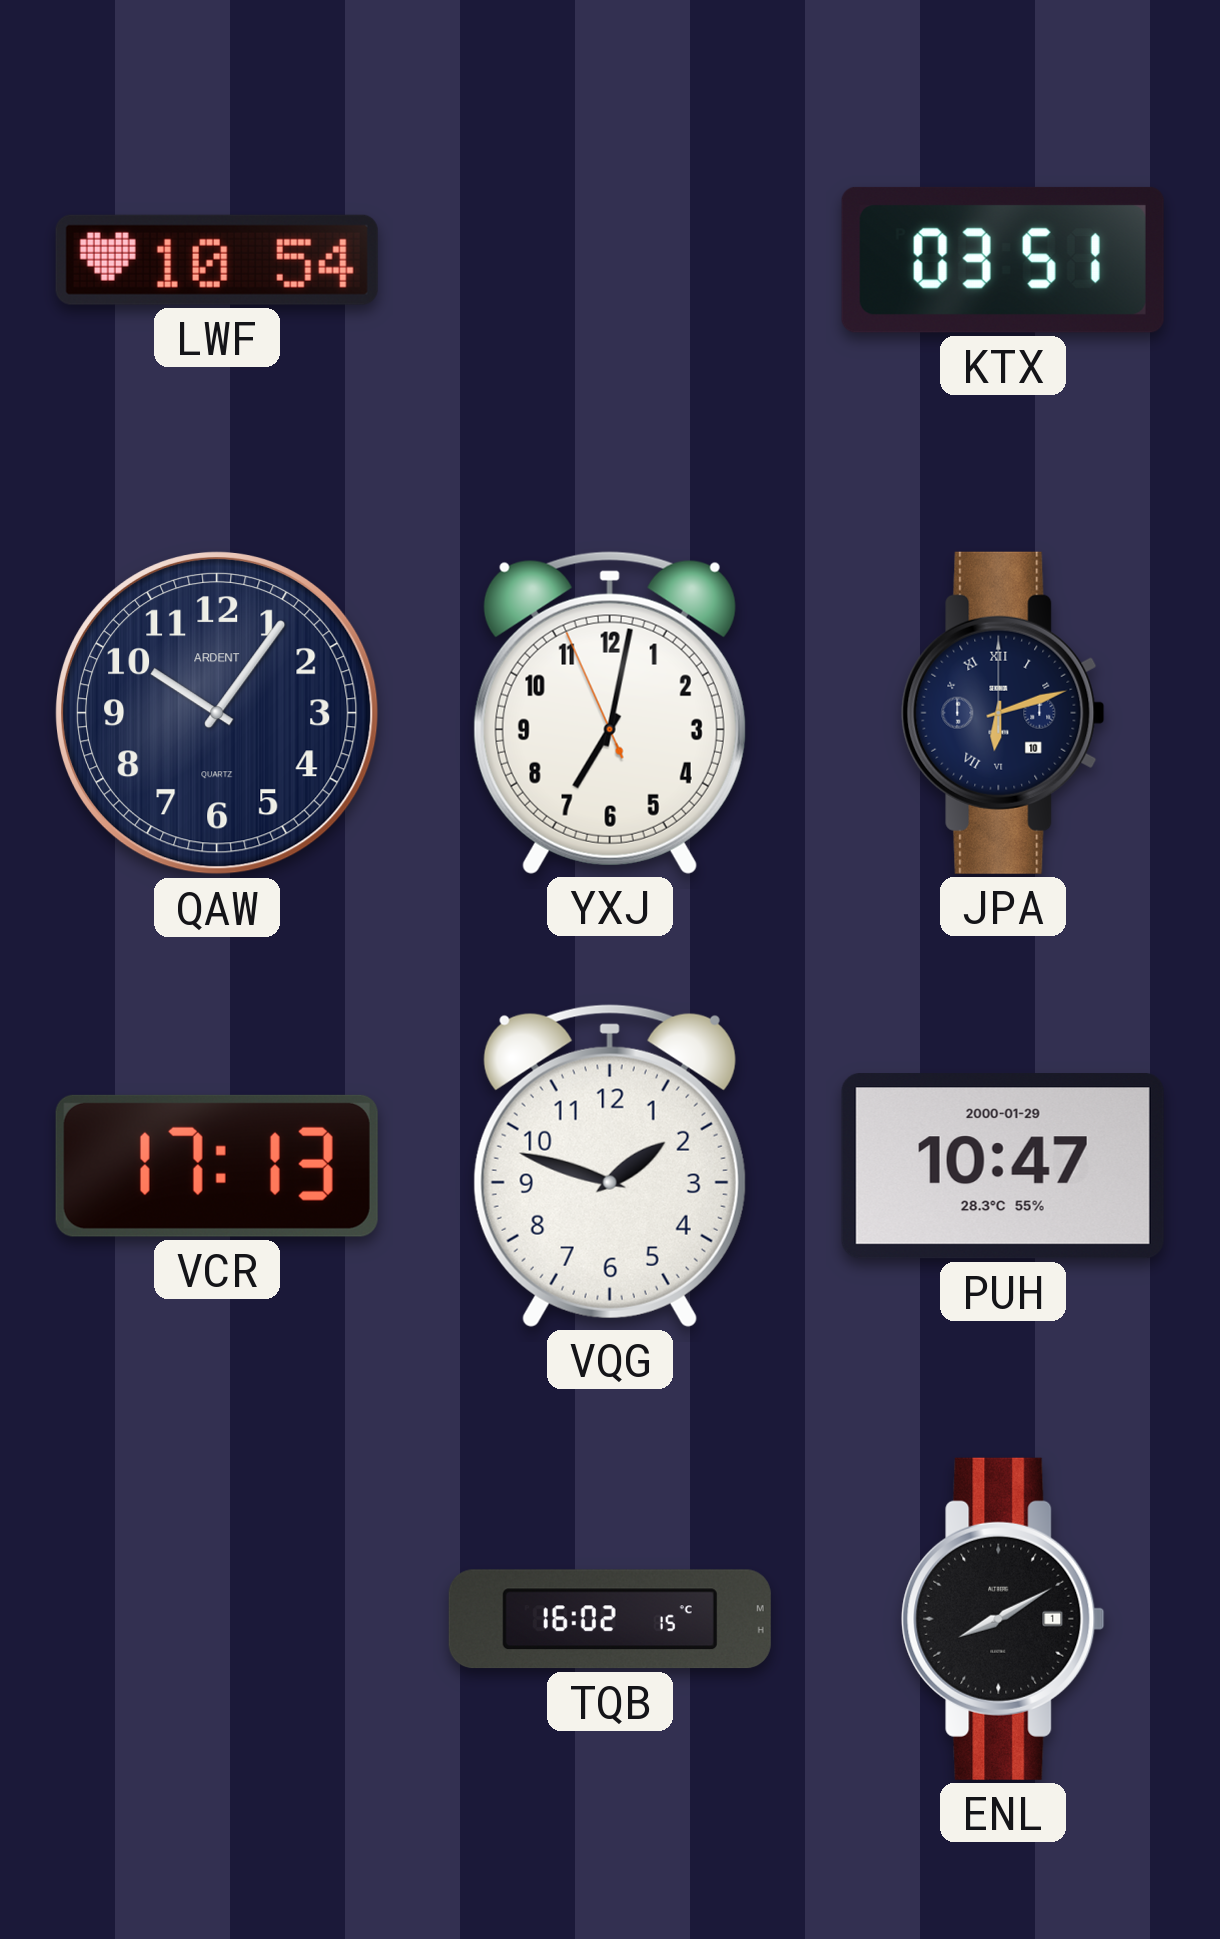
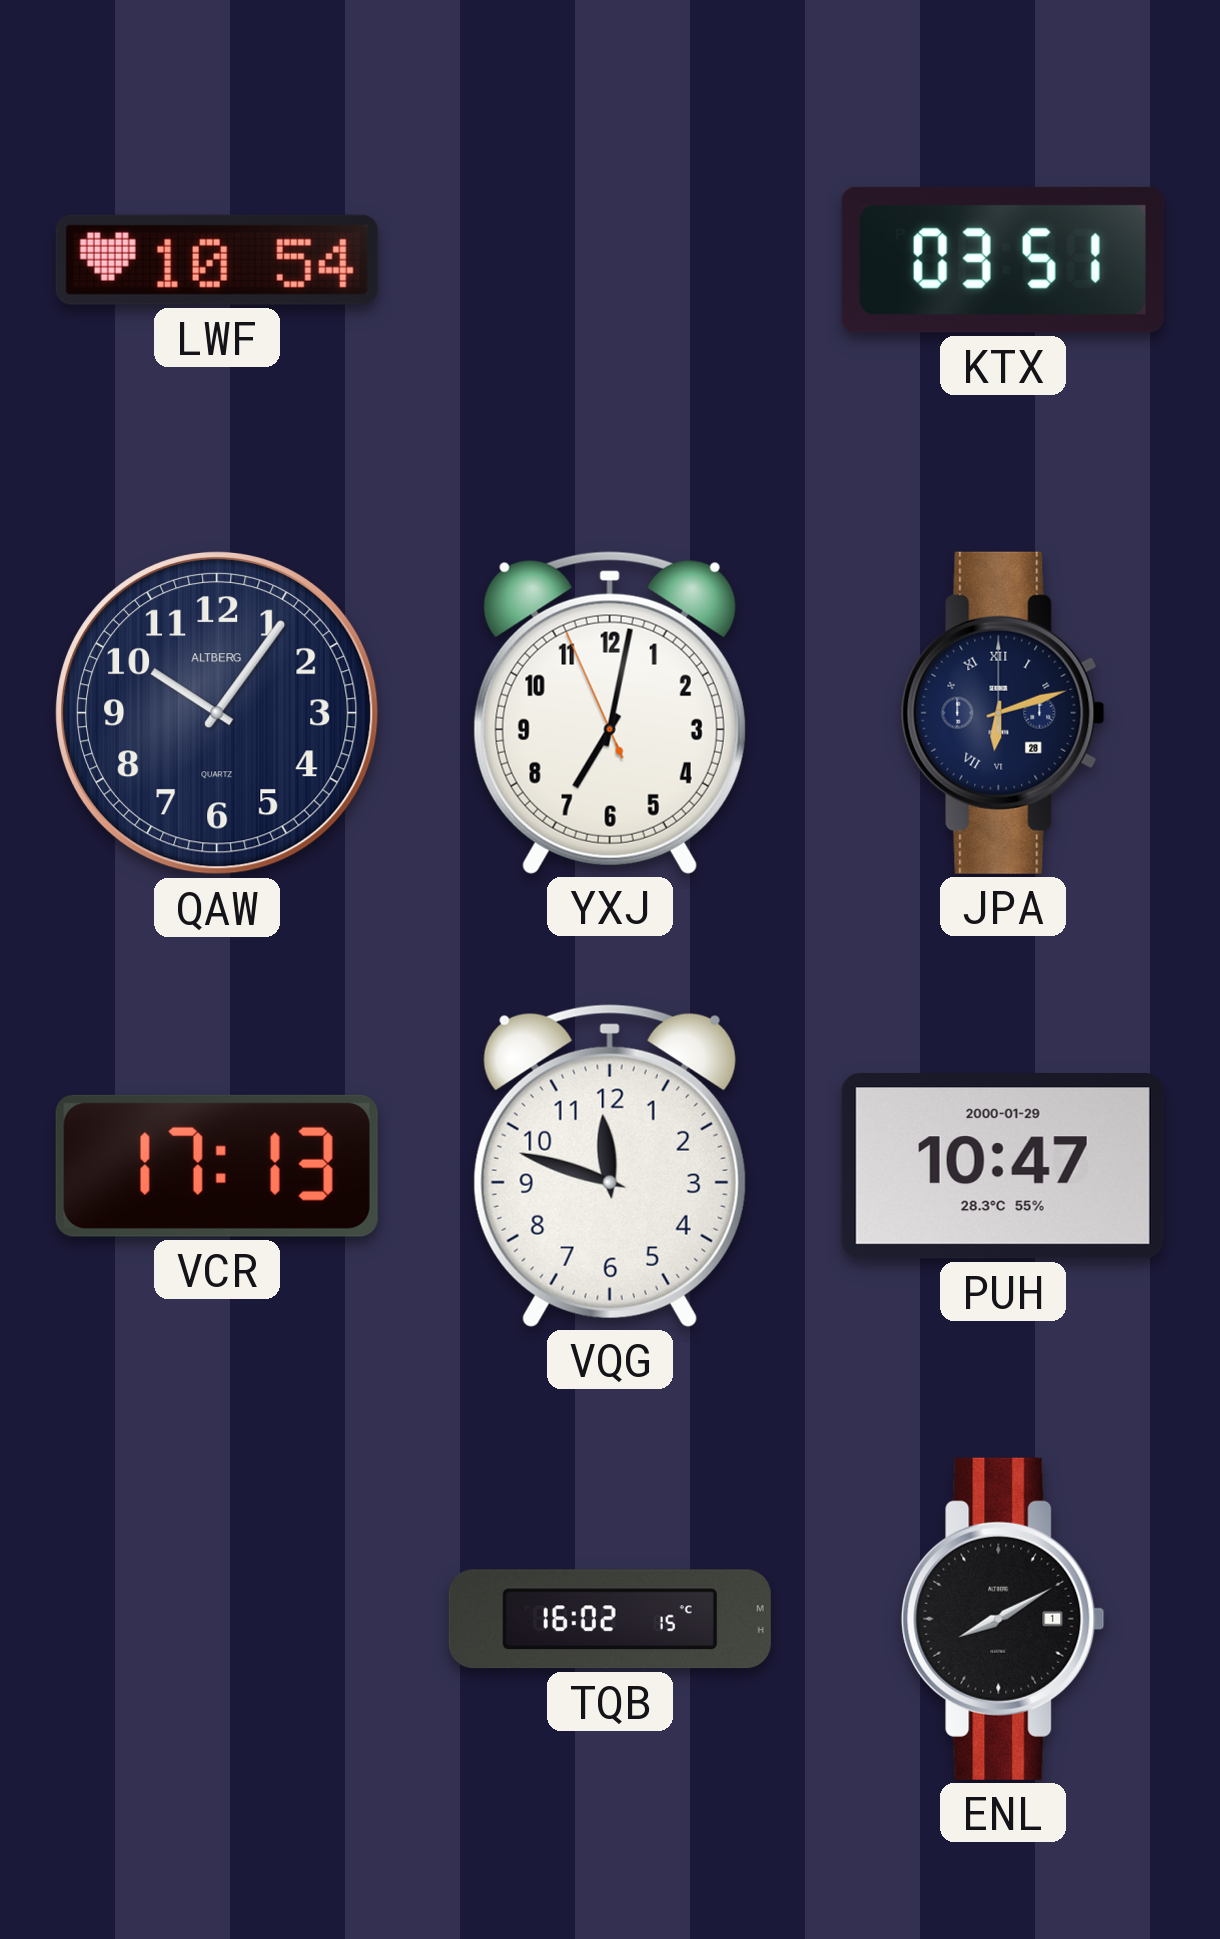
QAW brand: ARDENT -> ALTBERG
JPA date: 10 -> 28
VQG: 1:48 -> 11:48
